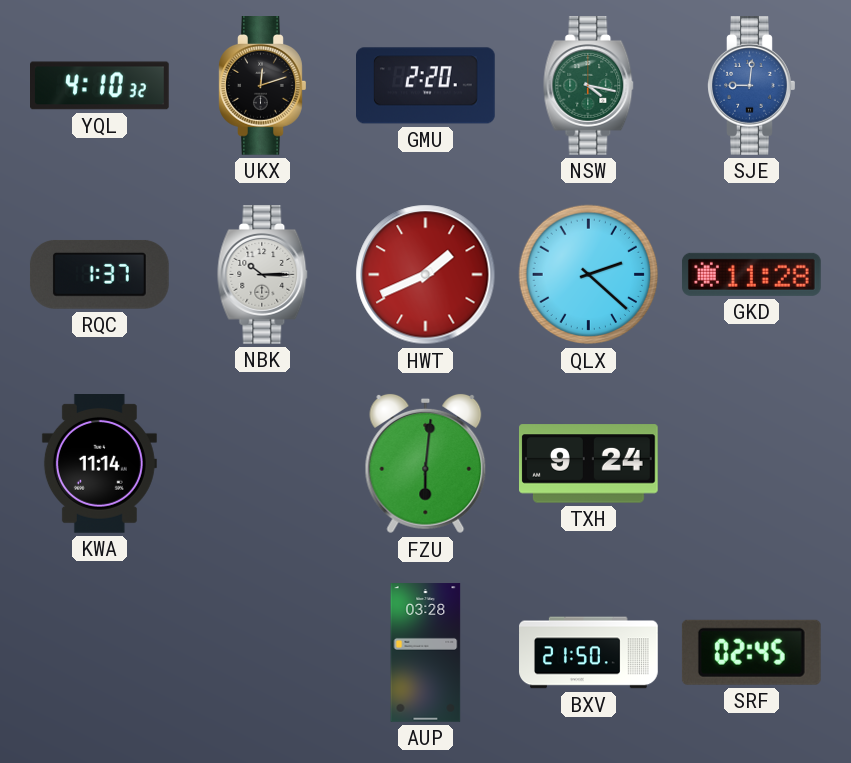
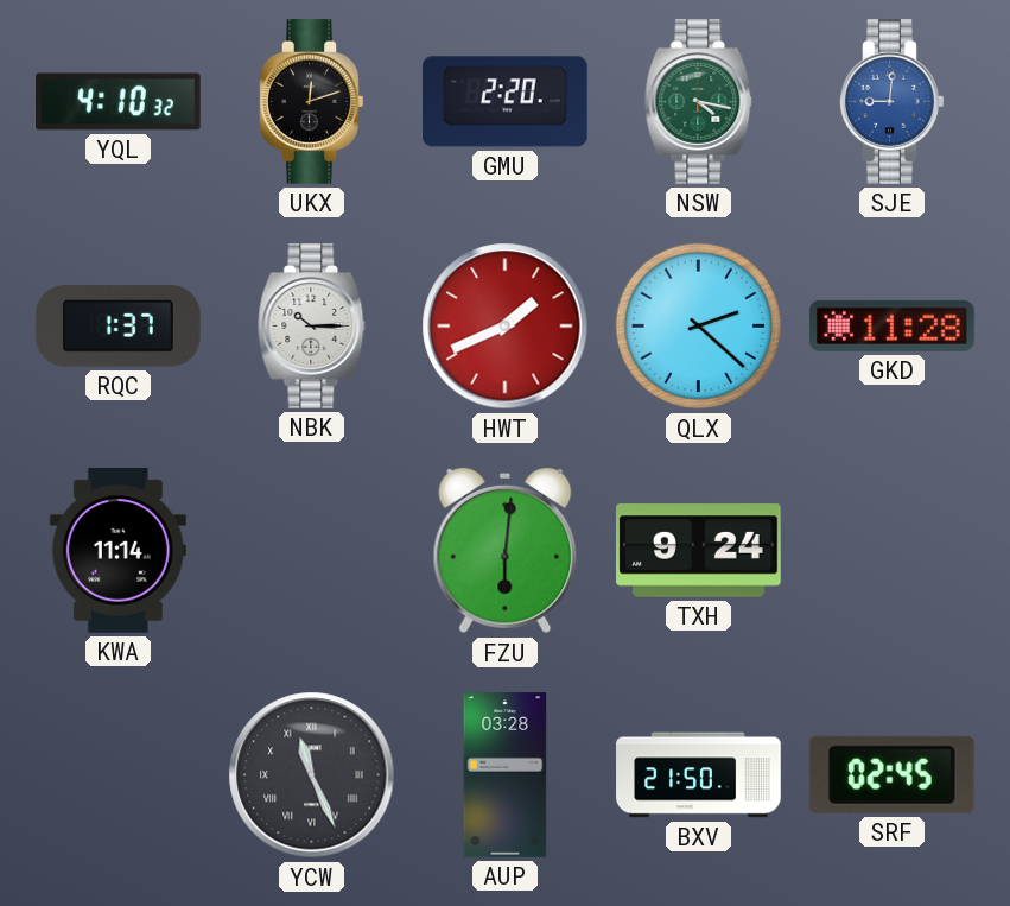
YCW: none -> 11:26
